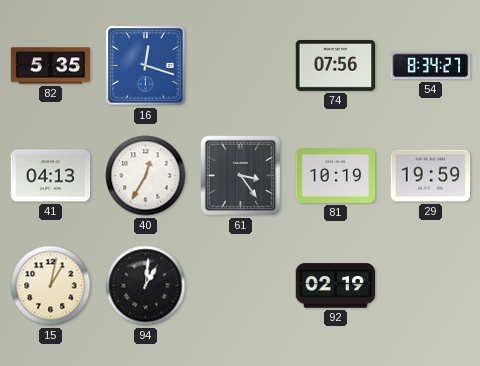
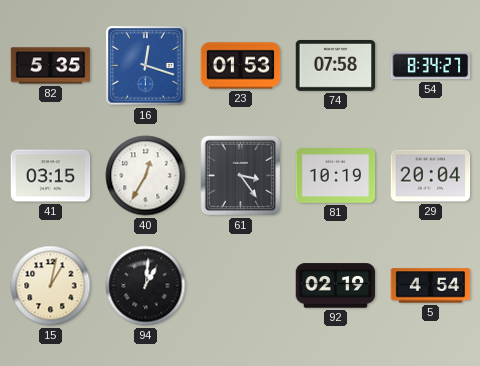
23: none -> 01:53
74: 07:56 -> 07:58
41: 04:13 -> 03:15
29: 19:59 -> 20:04
5: none -> 4:54
